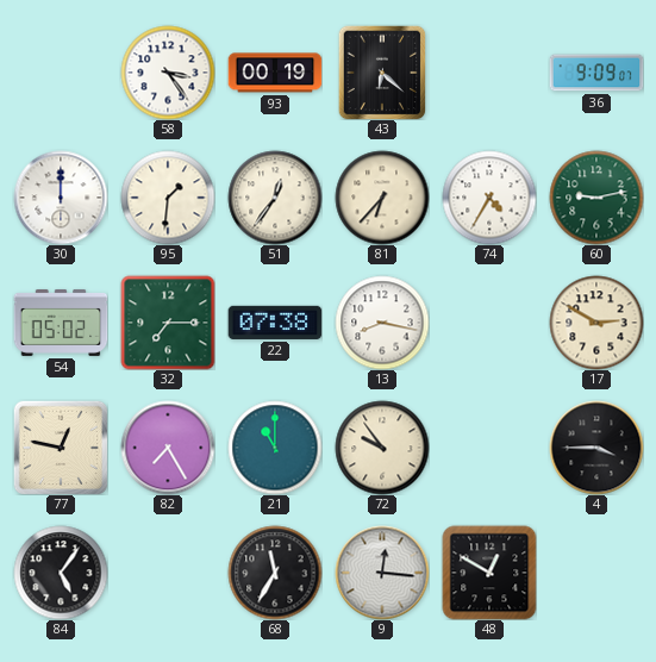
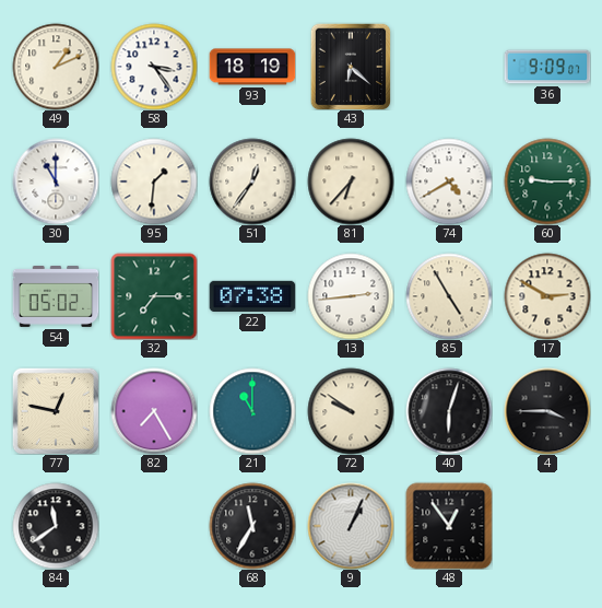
49: none -> 1:11
93: 00:19 -> 18:19
30: 12:00 -> 11:00
74: 4:35 -> 4:40
60: 9:13 -> 9:15
13: 8:17 -> 2:44
85: none -> 4:55
72: 9:54 -> 9:51
40: none -> 6:03
84: 5:06 -> 11:39
9: 12:16 -> 1:04
48: 12:50 -> 12:54
